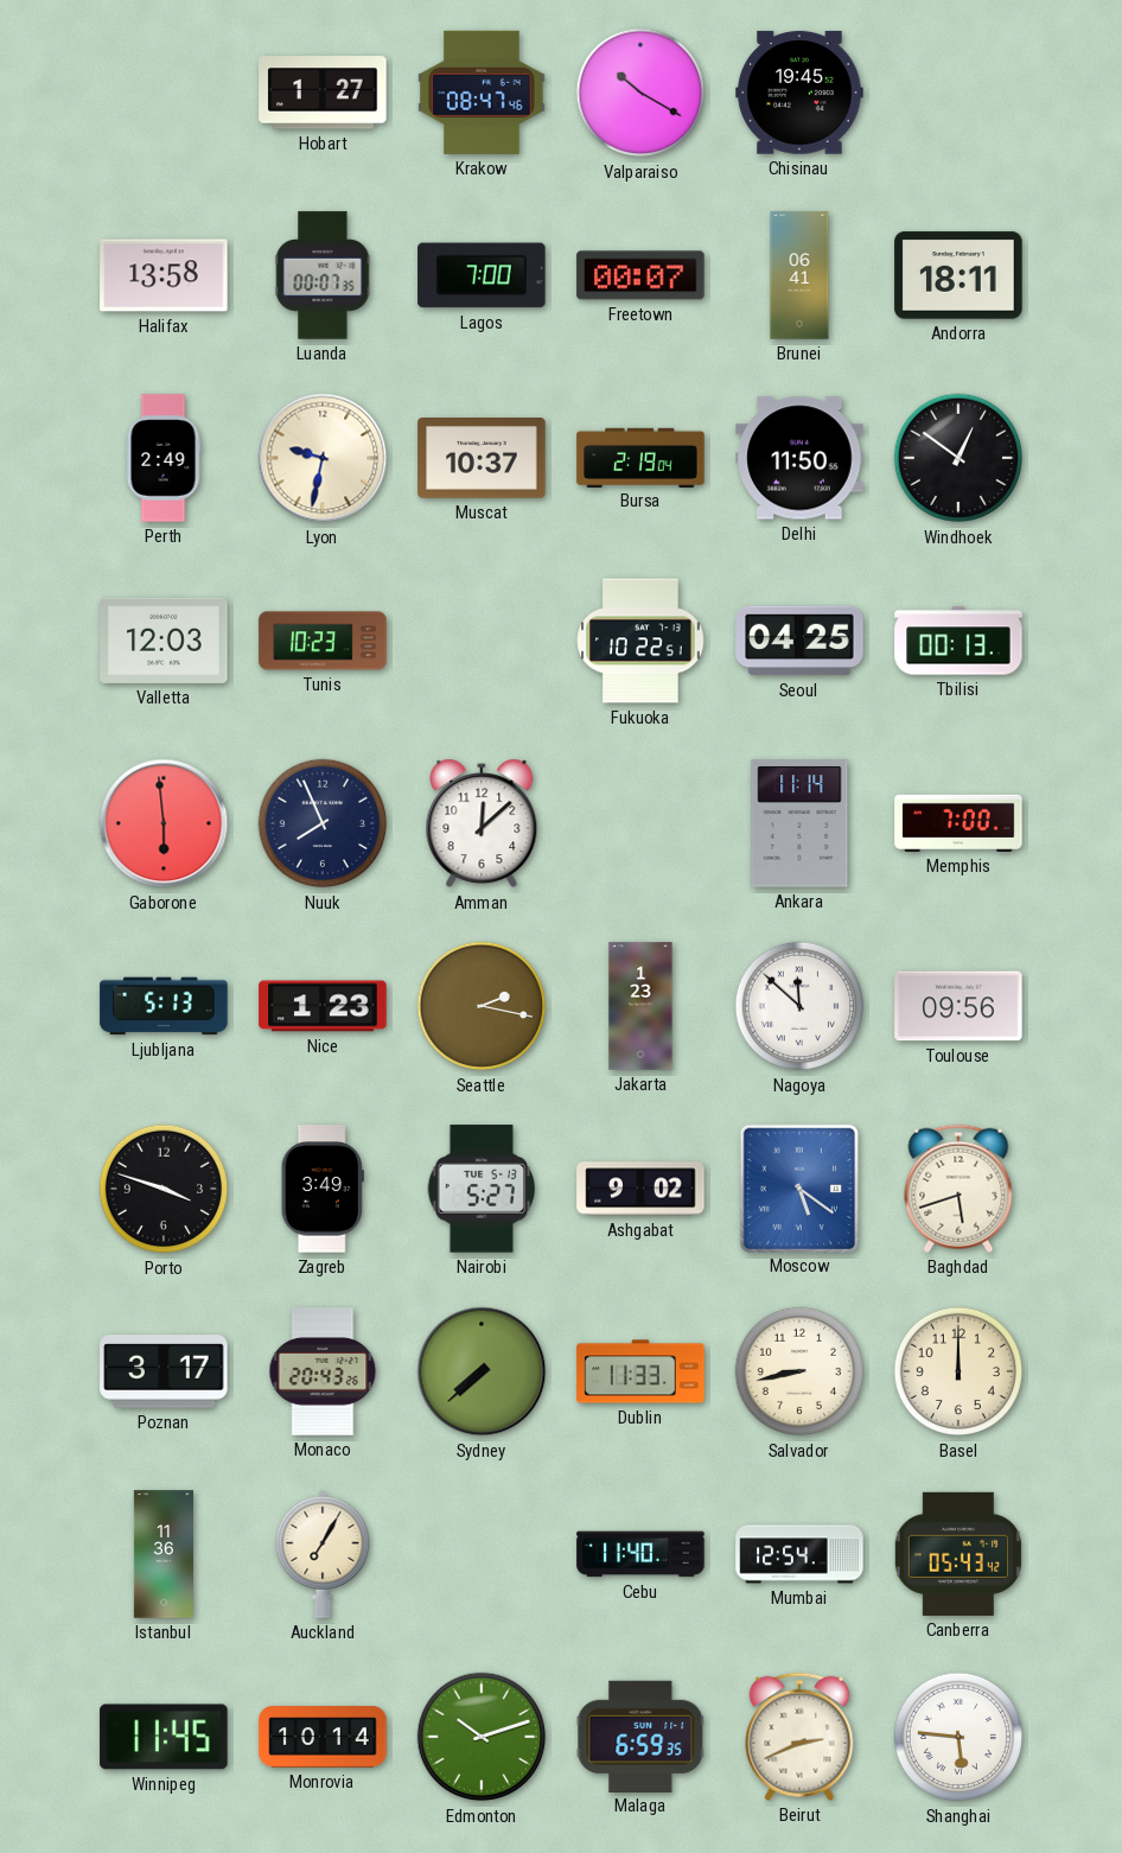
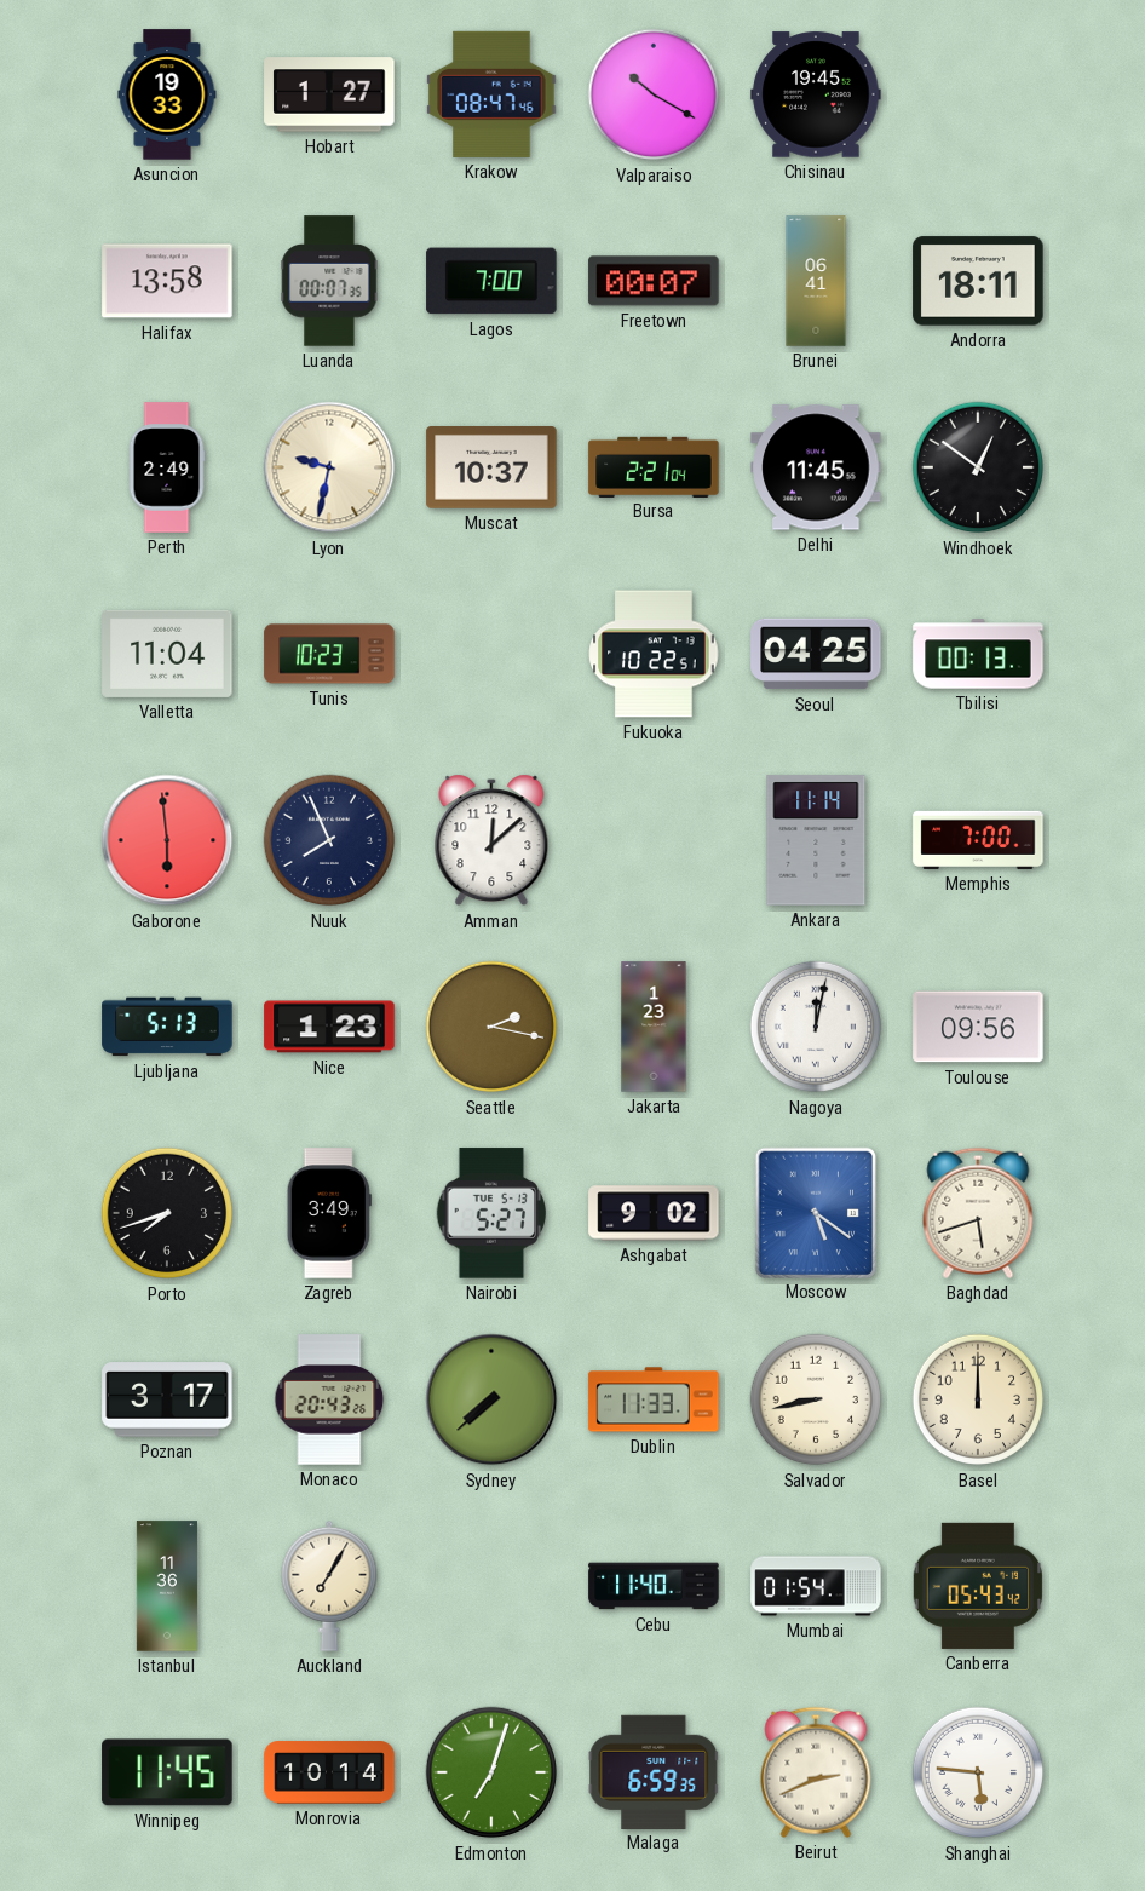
Asuncion: none -> 19:33
Bursa: 2:19 -> 2:21
Delhi: 11:50 -> 11:45
Valletta: 12:03 -> 11:04
Nagoya: 11:52 -> 12:02
Porto: 3:48 -> 7:42
Mumbai: 12:54 -> 01:54
Edmonton: 10:12 -> 7:03
